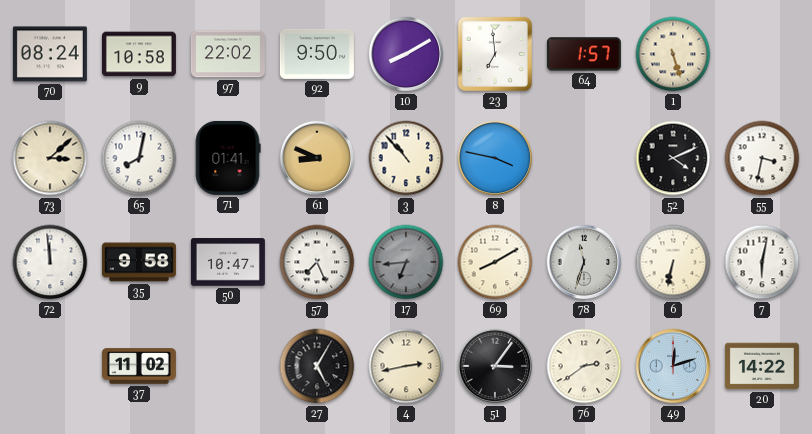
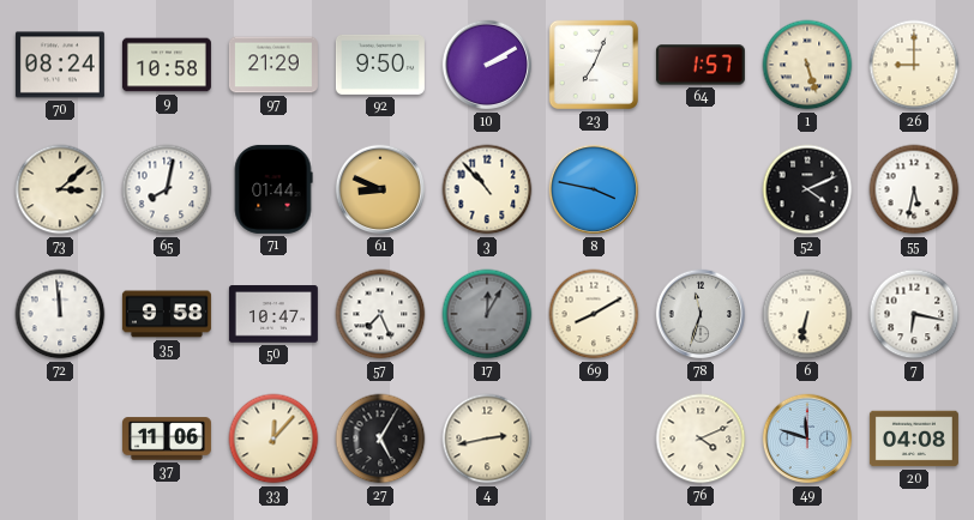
97: 22:02 -> 21:29
10: 8:10 -> 2:10
23: 6:59 -> 7:04
26: none -> 9:00
71: 01:41 -> 01:44
55: 3:32 -> 5:32
17: 6:44 -> 12:05
7: 6:02 -> 6:17
37: 11:02 -> 11:06
33: none -> 12:07
51: 3:06 -> none
76: 2:39 -> 4:11
49: 12:12 -> 11:48
20: 14:22 -> 04:08
